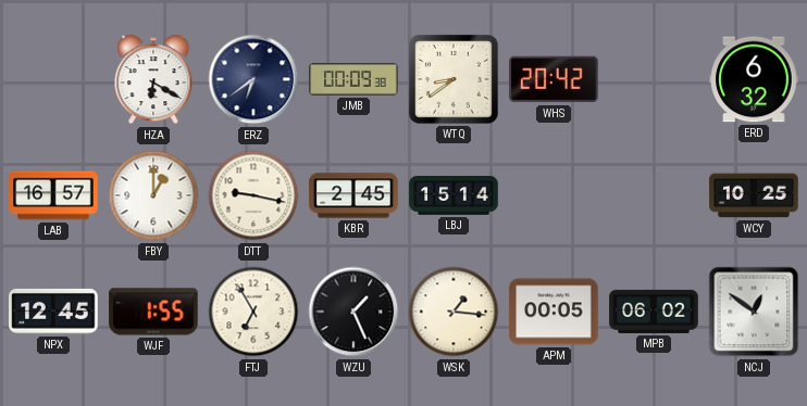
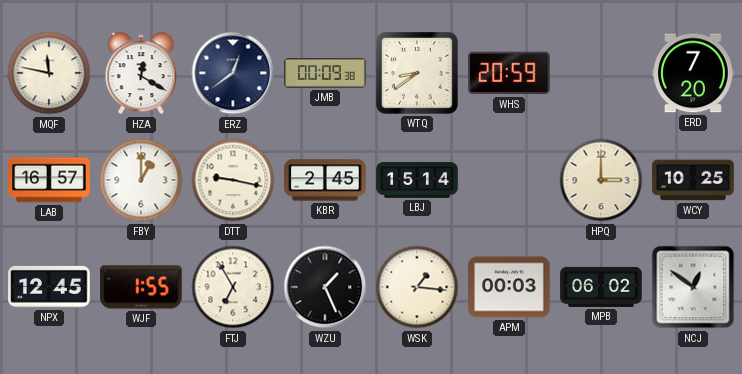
MQF: none -> 11:47
HZA: 6:20 -> 12:20
ERZ: 6:39 -> 12:39
WHS: 20:42 -> 20:59
ERD: 6:32 -> 7:20
HPQ: none -> 3:00
APM: 00:05 -> 00:03
